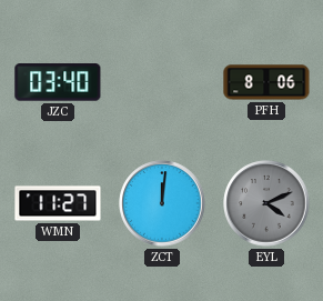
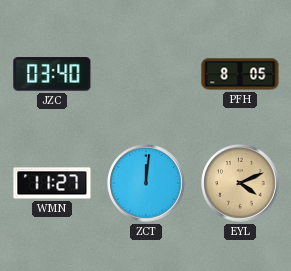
PFH: 8:06 -> 8:05
EYL dial: grey -> champagne
